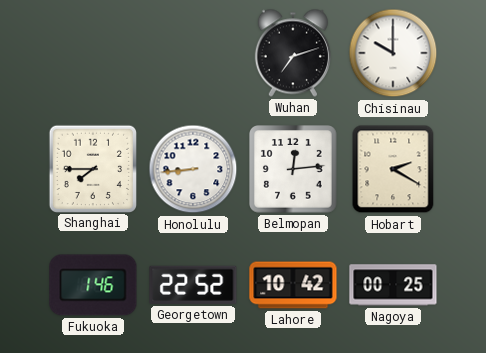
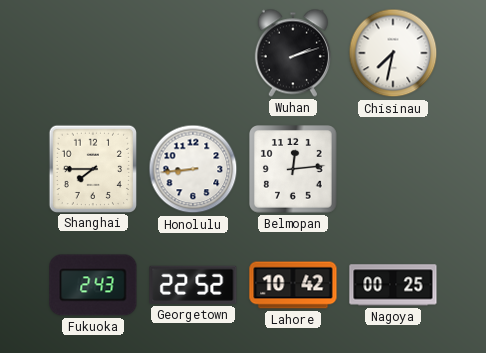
Wuhan: 7:12 -> 2:12
Chisinau: 10:00 -> 7:32
Hobart: 2:20 -> none
Fukuoka: 1:46 -> 2:43
